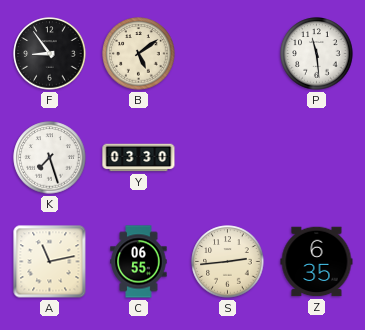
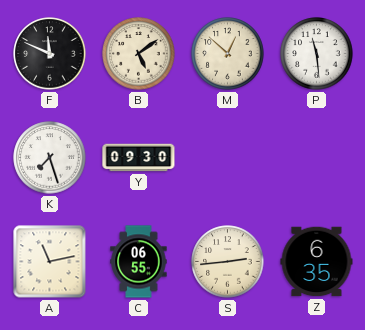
F: 8:54 -> 11:49
M: none -> 12:52
Y: 03:30 -> 09:30
